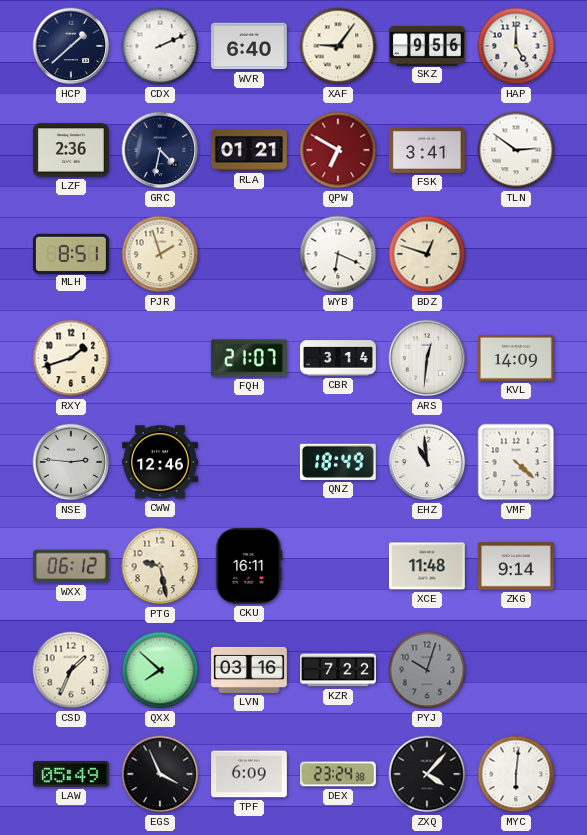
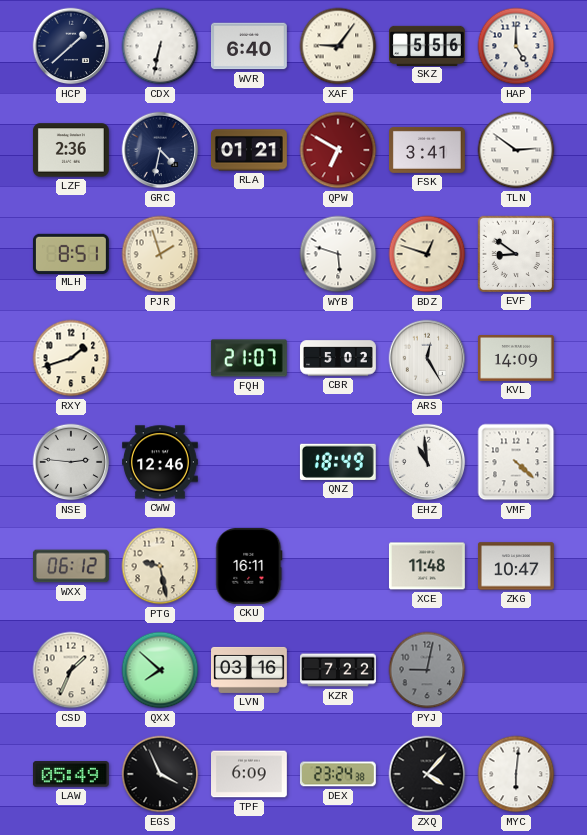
CDX: 2:11 -> 6:32
SKZ: 9:56 -> 5:56
WYB: 6:19 -> 5:48
EVF: none -> 8:51
CBR: 3:14 -> 5:02
ARS: 12:31 -> 12:25
ZKG: 9:14 -> 10:47
PYJ: 10:03 -> 9:02
